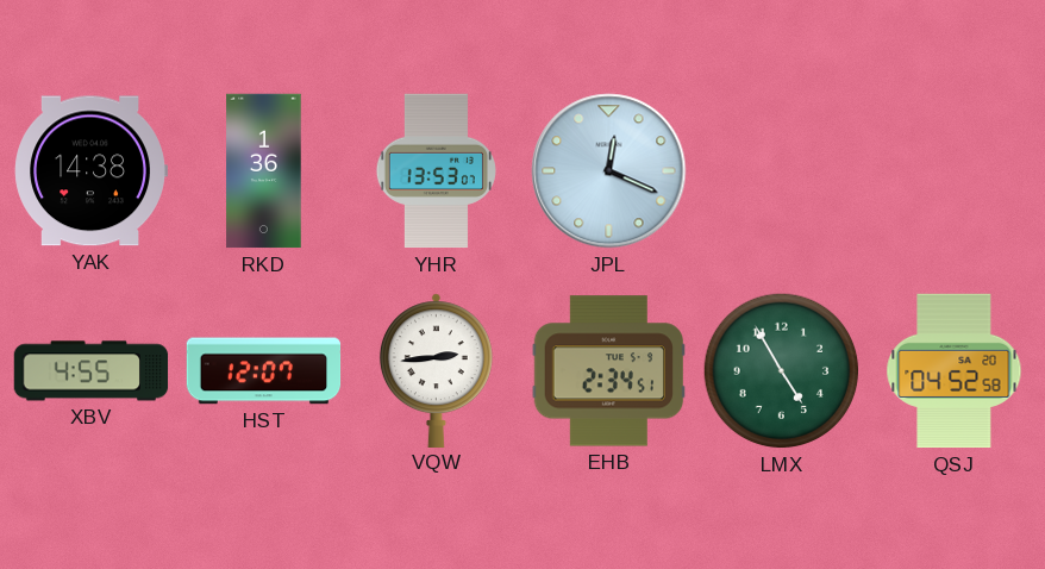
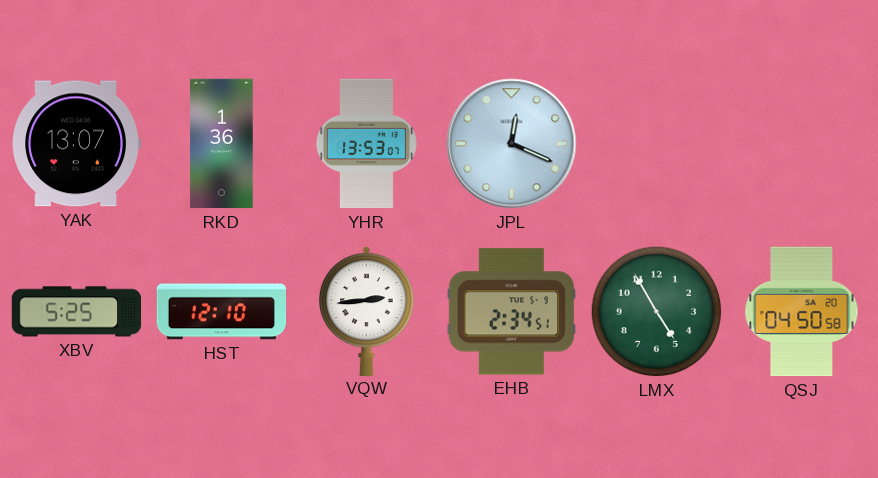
YAK: 14:38 -> 13:07
XBV: 4:55 -> 5:25
HST: 12:07 -> 12:10
QSJ: 04:52 -> 04:50
